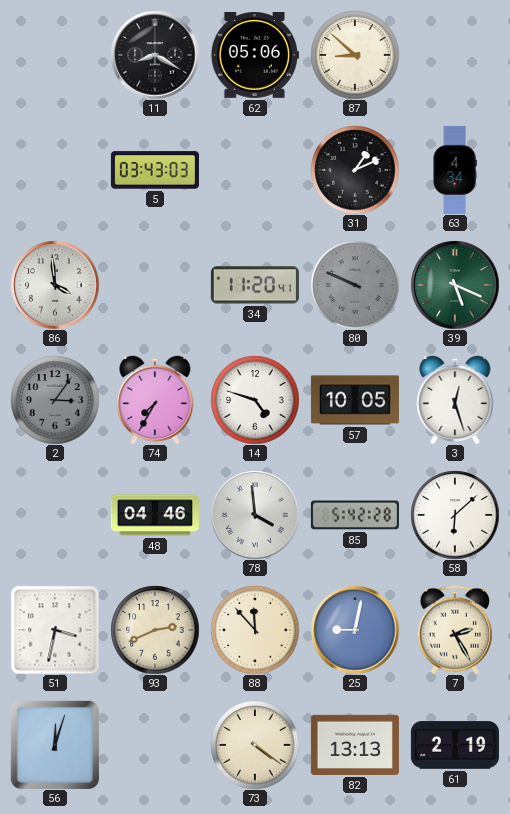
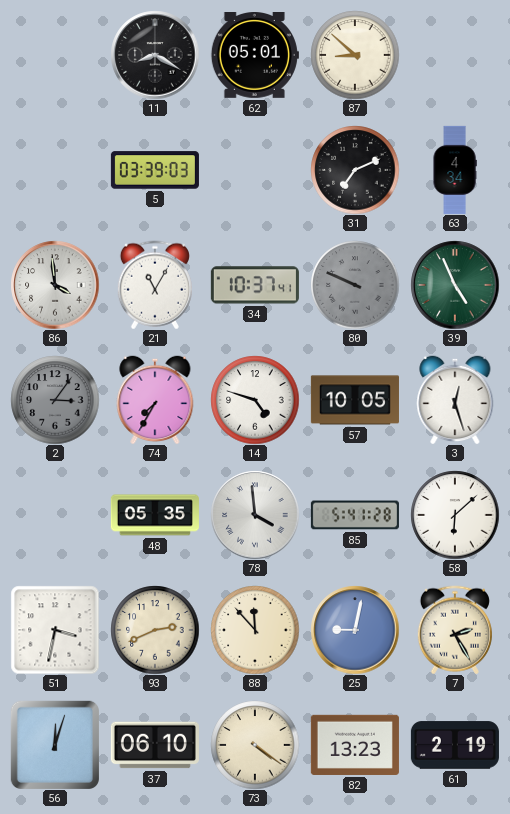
62: 05:06 -> 05:01
5: 03:43 -> 03:39
31: 1:11 -> 7:11
21: none -> 11:05
34: 11:20 -> 10:37
39: 5:19 -> 4:56
48: 04:46 -> 05:35
85: 5:42 -> 5:41
37: none -> 06:10
82: 13:13 -> 13:23
